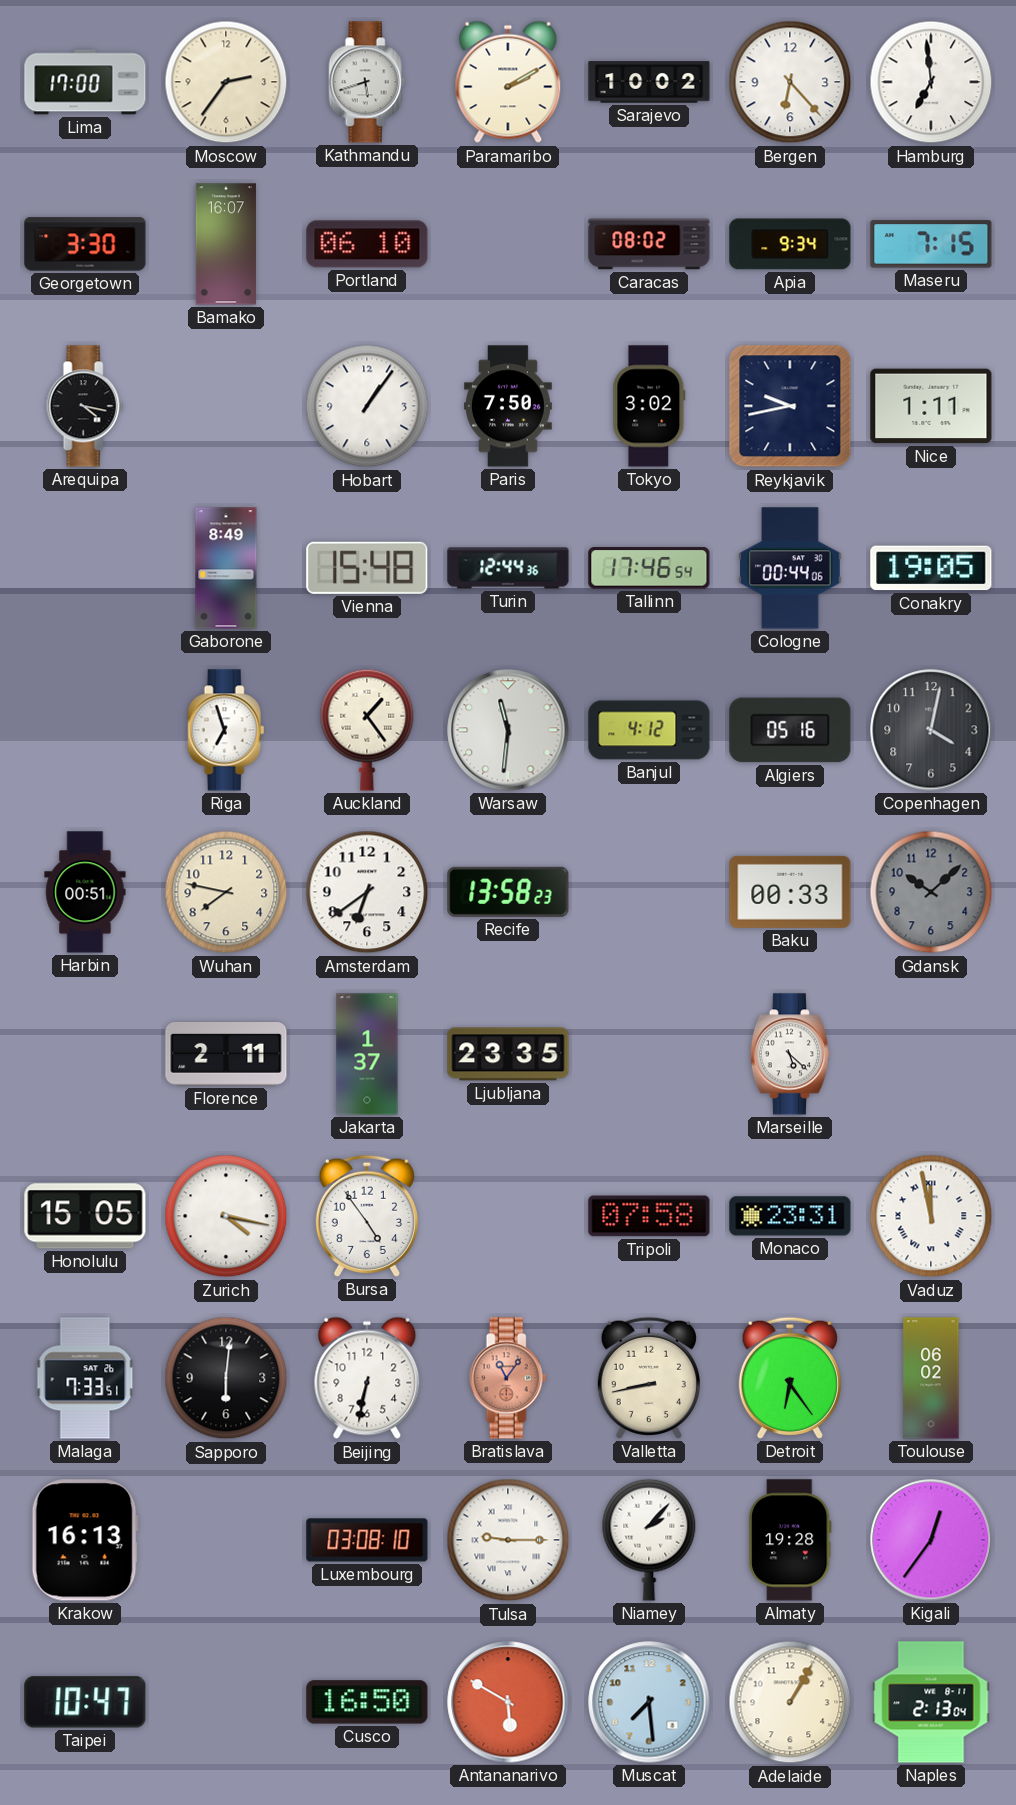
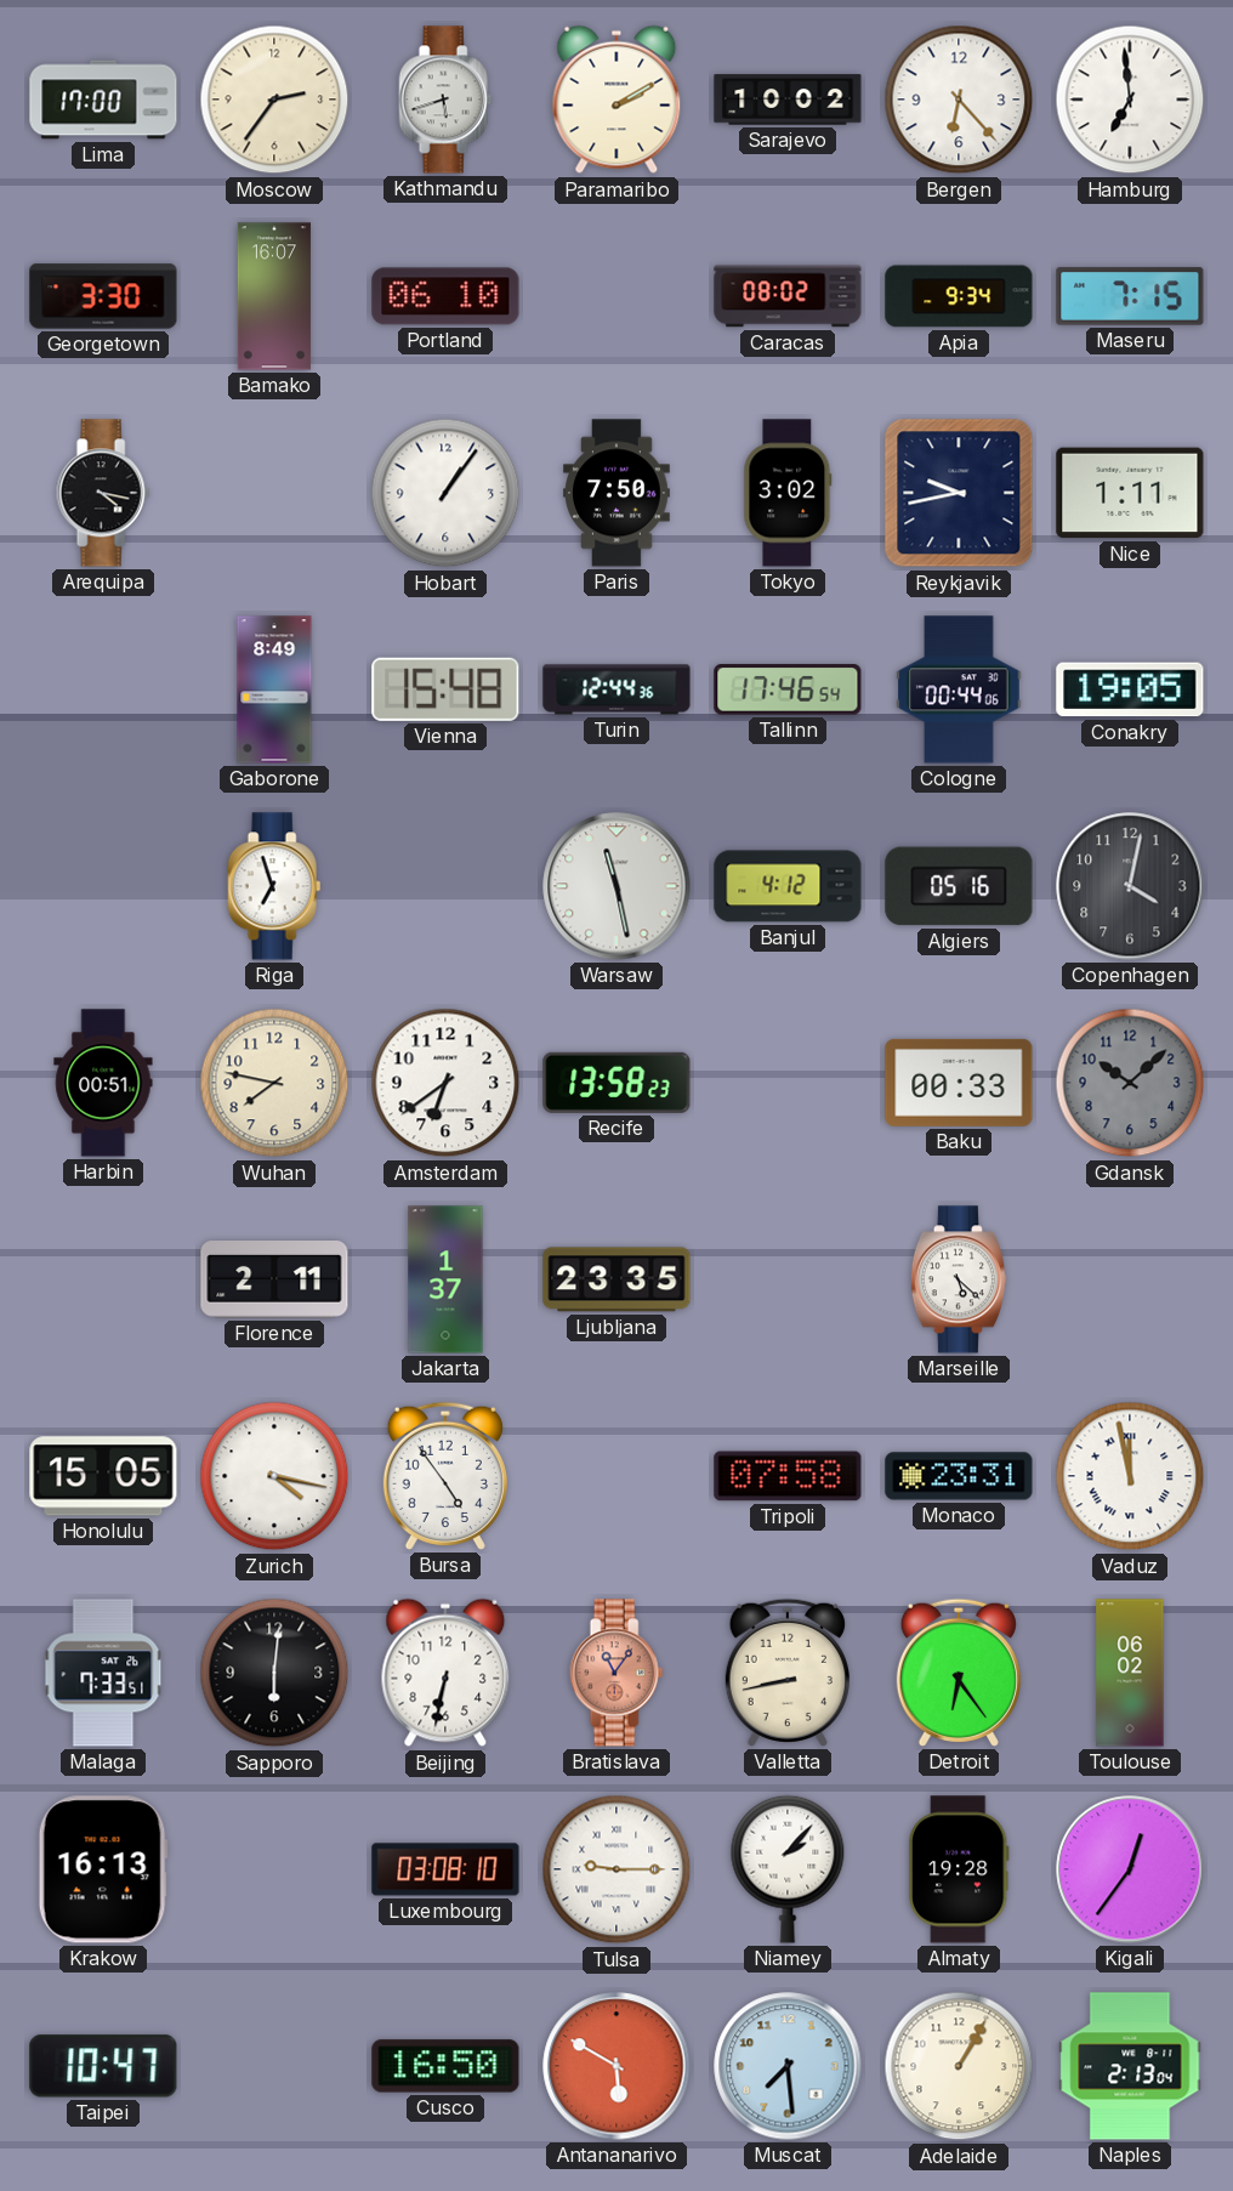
Auckland: 1:24 -> none
Warsaw: 11:31 -> 11:28
